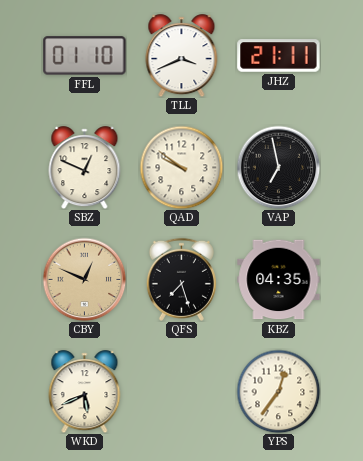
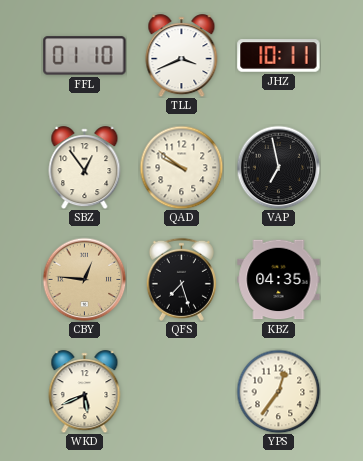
JHZ: 21:11 -> 10:11
SBZ: 12:49 -> 12:54
CBY: 12:49 -> 12:46
